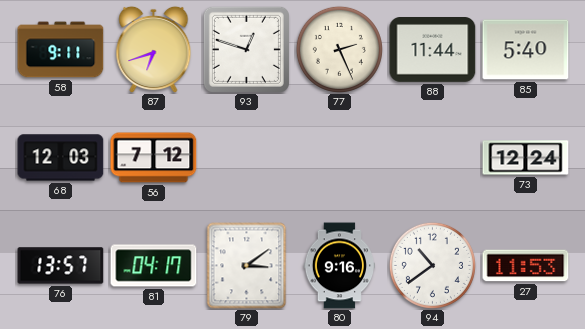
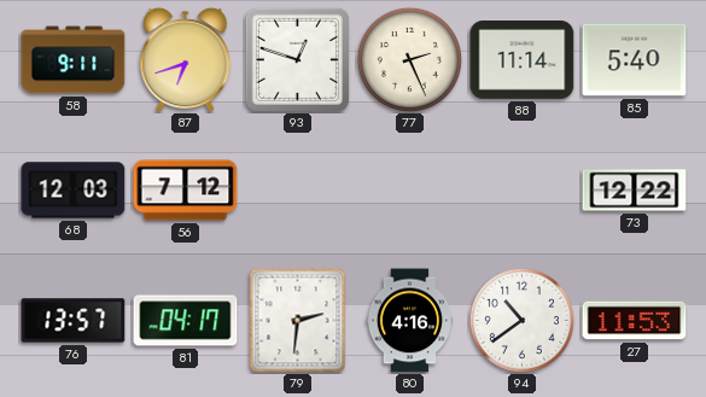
88: 11:44 -> 11:14
73: 12:24 -> 12:22
79: 3:09 -> 2:31
80: 9:16 -> 4:16
